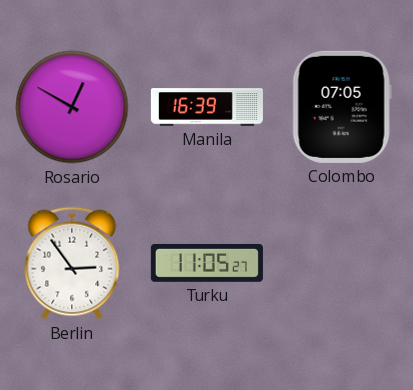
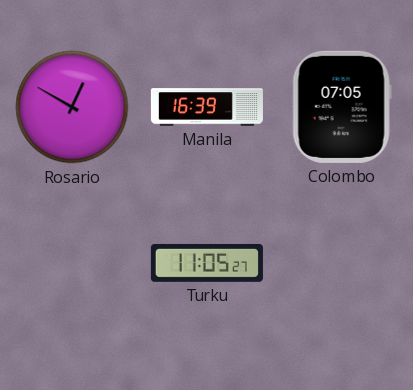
Berlin: 2:54 -> none
